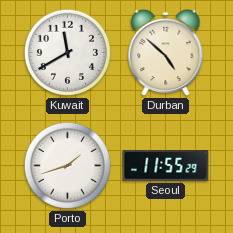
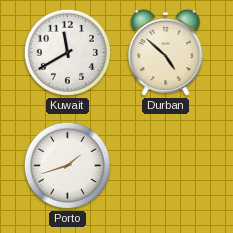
Seoul: 11:55 -> none
